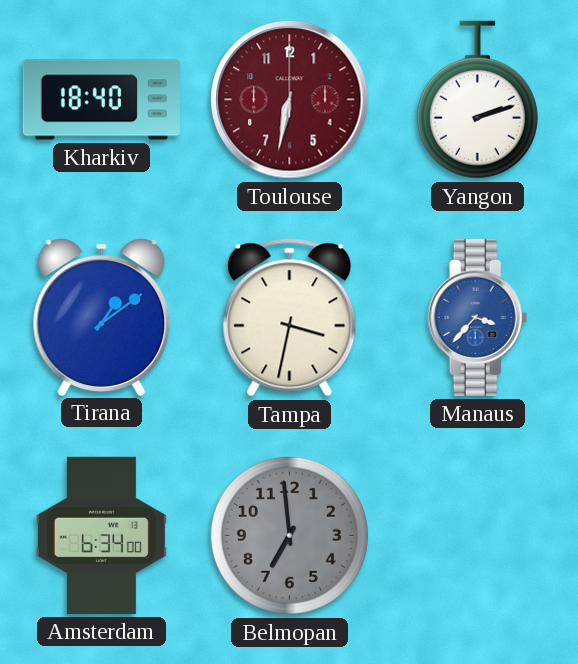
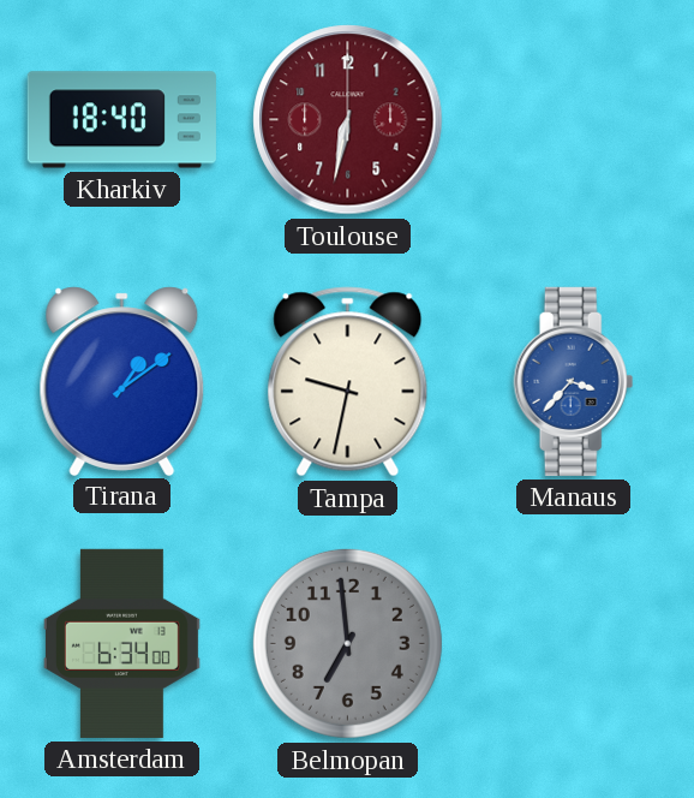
Yangon: 2:12 -> none
Tampa: 3:32 -> 9:32
